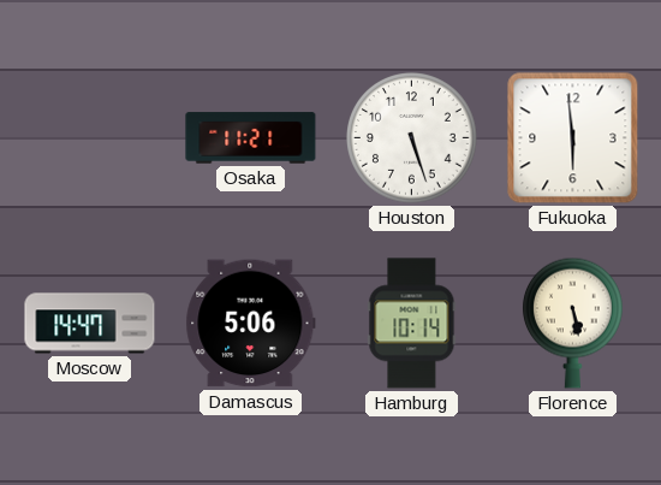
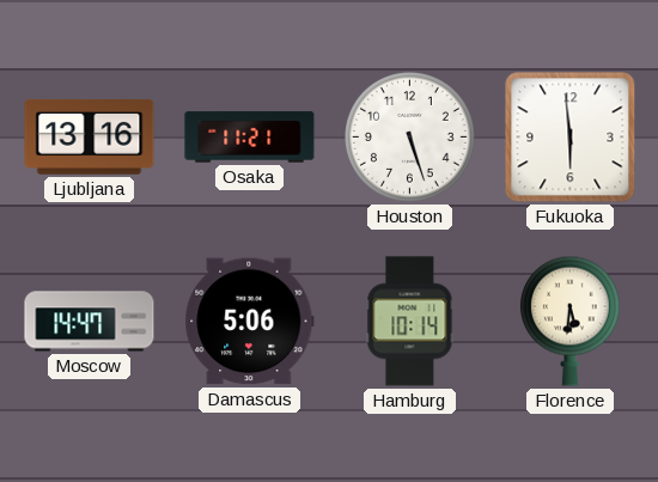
Ljubljana: none -> 13:16
Florence: 5:28 -> 5:31
